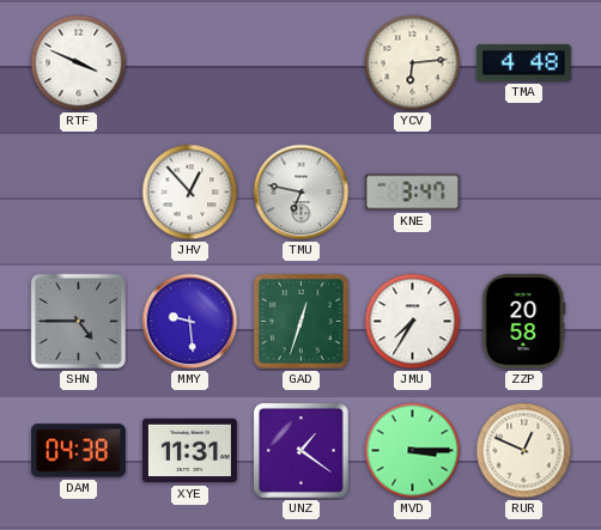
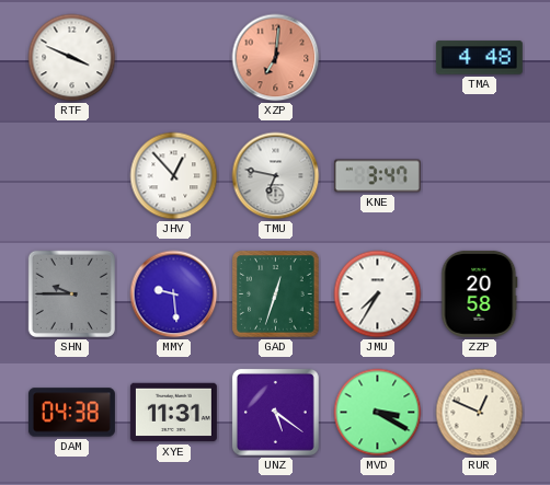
XZP: none -> 7:01
YCV: 6:14 -> none
SHN: 4:45 -> 9:45
UNZ: 1:21 -> 5:21
MVD: 3:15 -> 3:20
